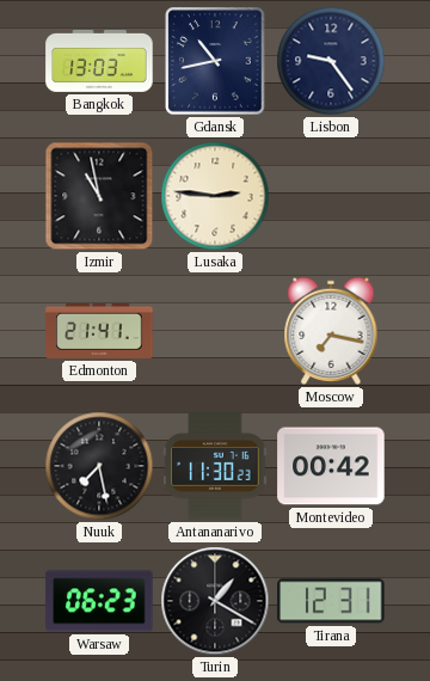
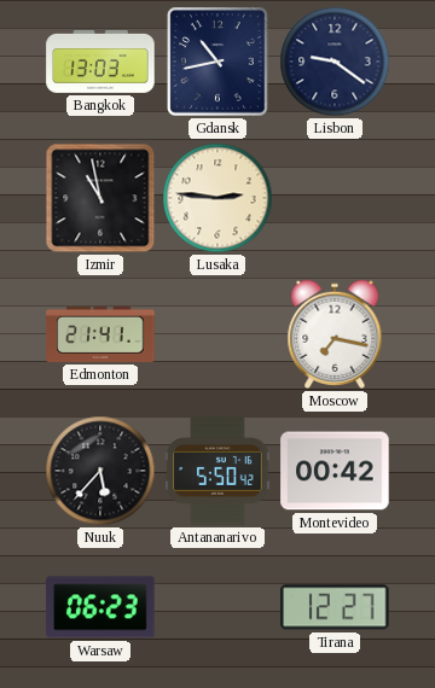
Lisbon: 9:24 -> 9:21
Nuuk: 7:28 -> 5:37
Antananarivo: 11:30 -> 5:50
Turin: 1:20 -> none
Tirana: 12:31 -> 12:27
